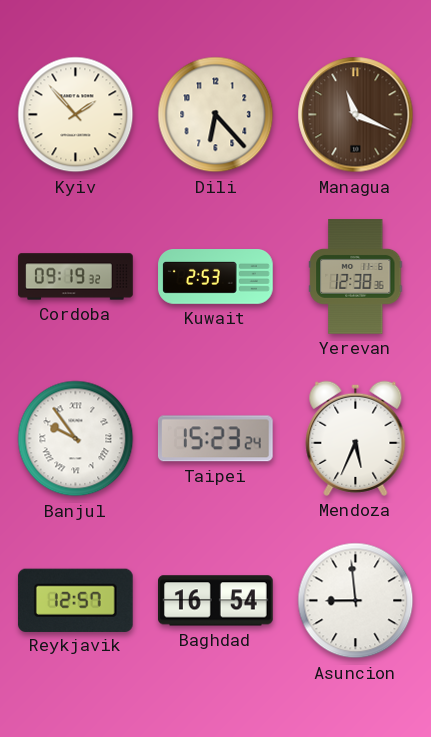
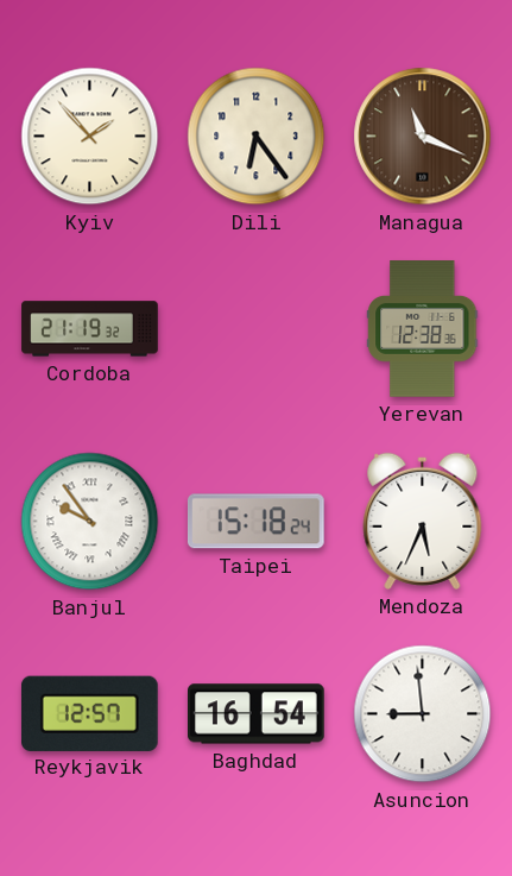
Dili: 6:23 -> 6:24
Cordoba: 09:19 -> 21:19
Kuwait: 2:53 -> none
Taipei: 15:23 -> 15:18
